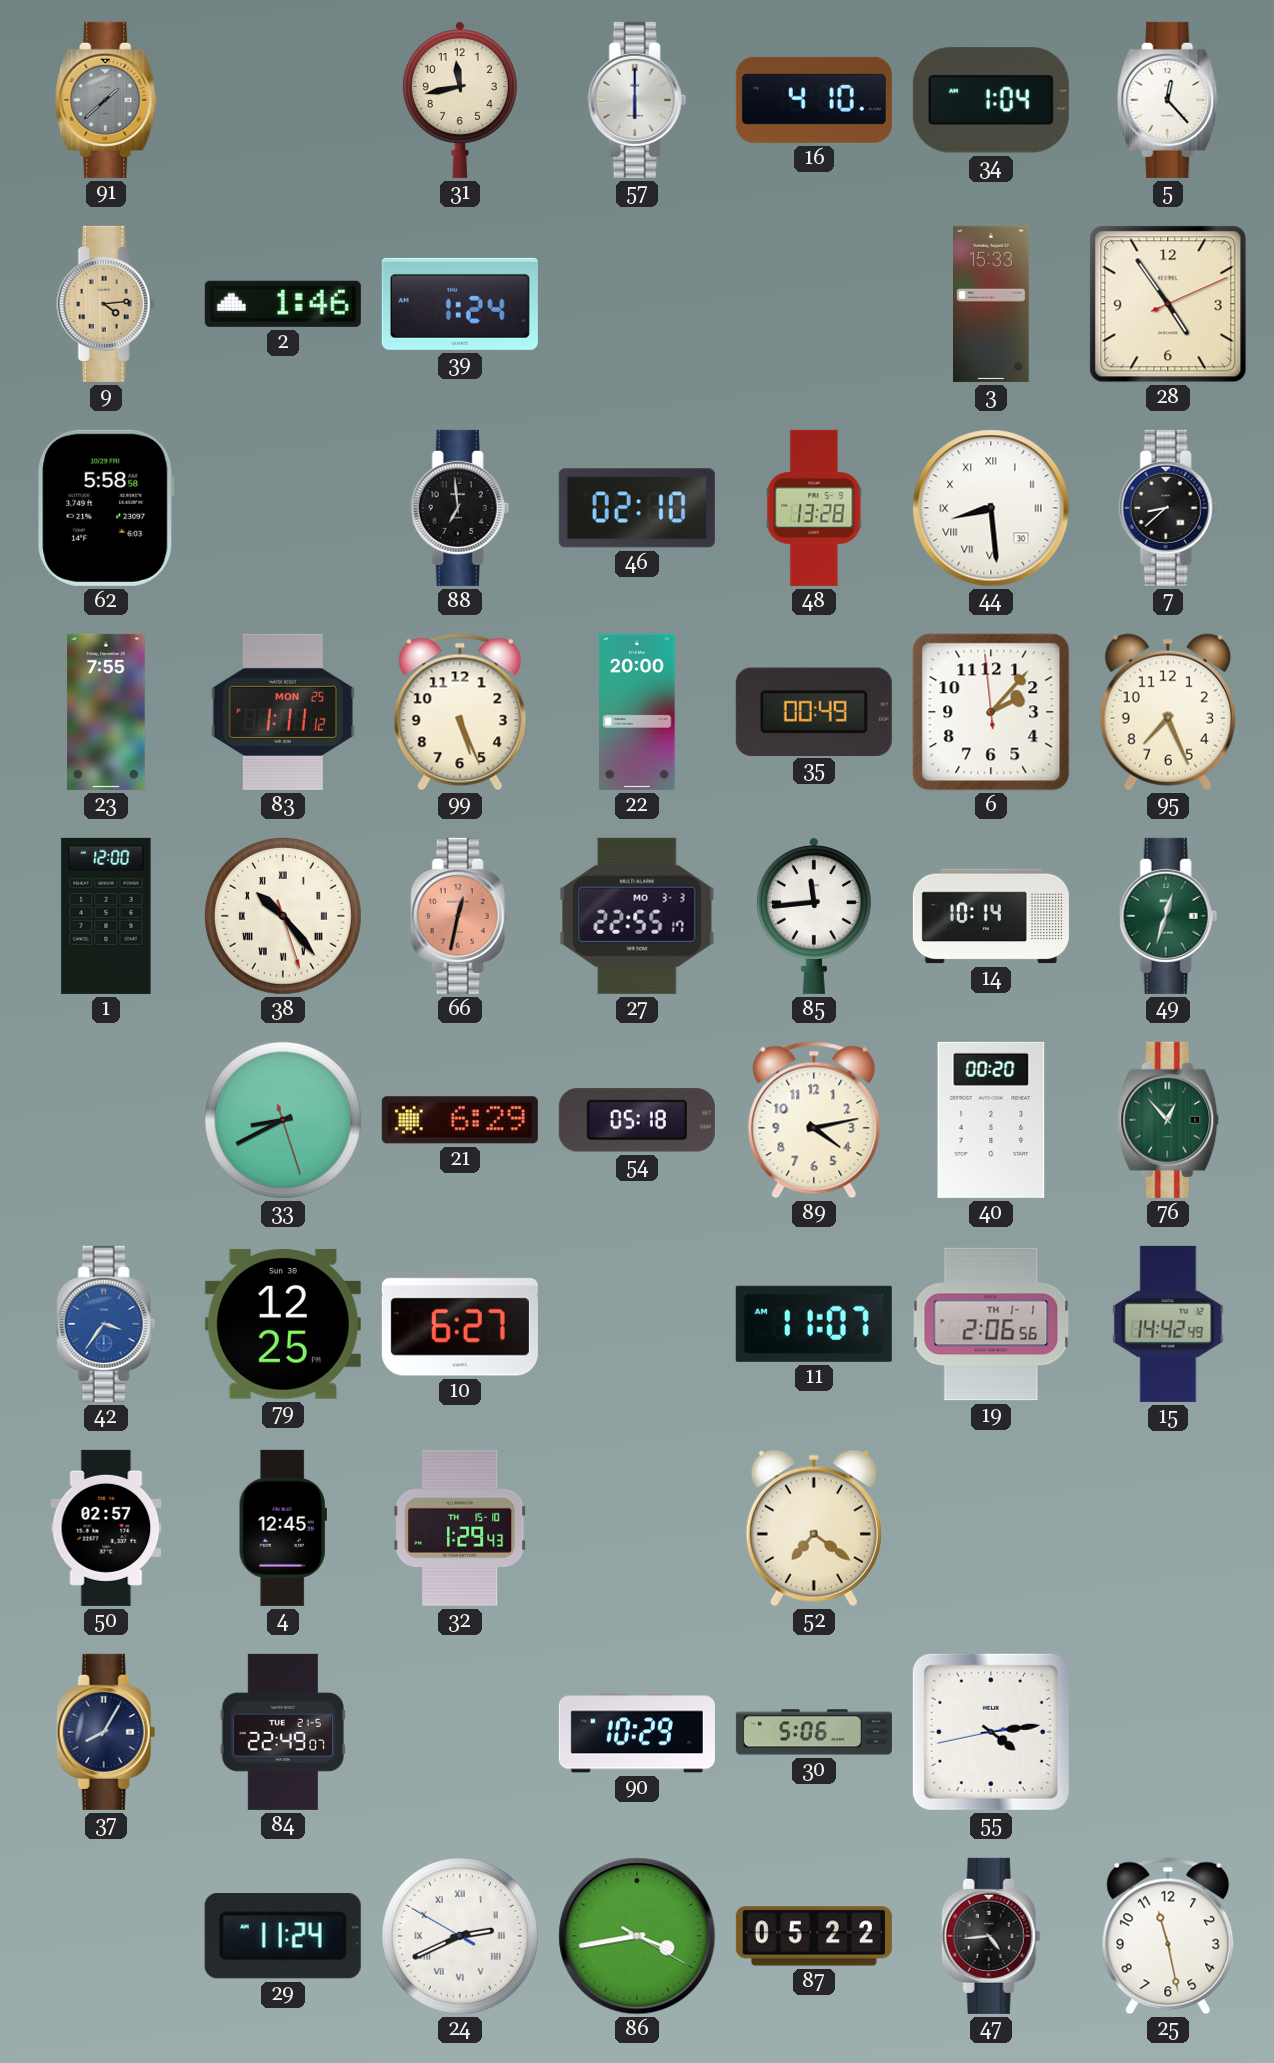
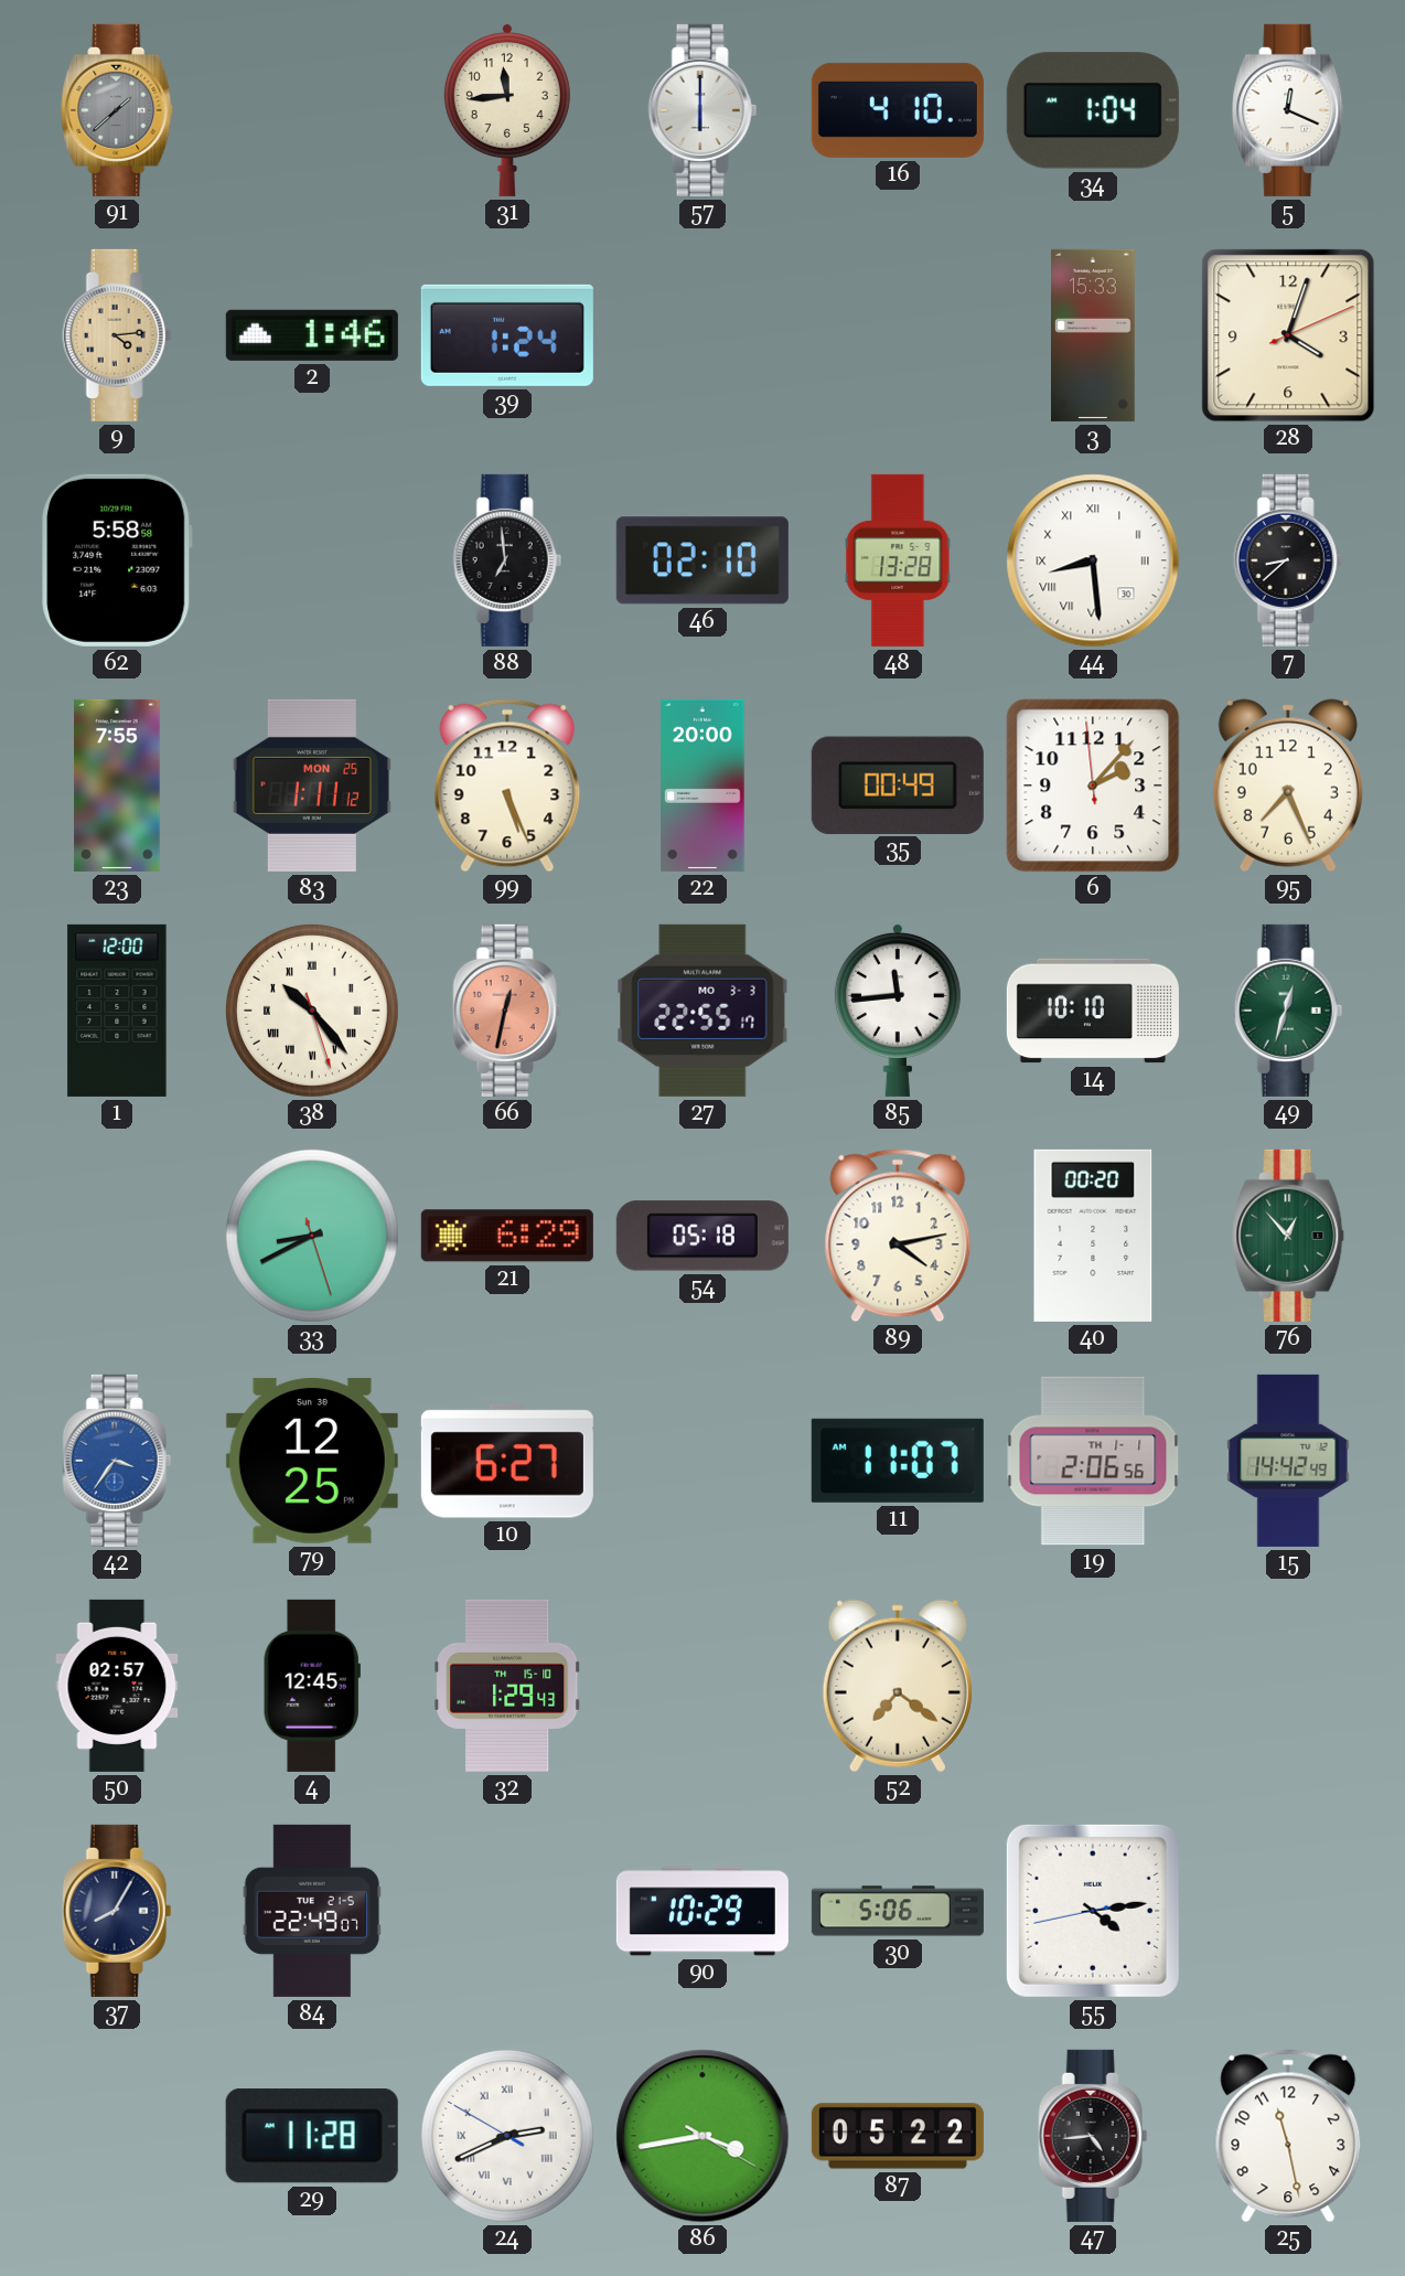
31: 11:43 -> 11:44
5: 12:23 -> 12:19
28: 4:54 -> 4:03
14: 10:14 -> 10:10
29: 11:24 -> 11:28
